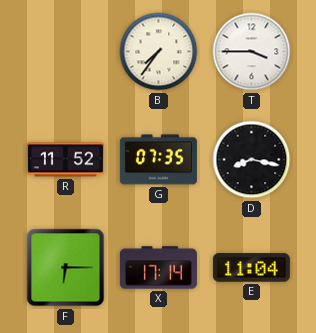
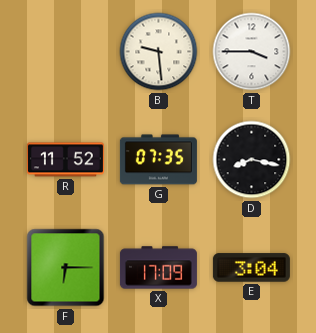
B: 7:36 -> 9:29
X: 17:14 -> 17:09
E: 11:04 -> 3:04
